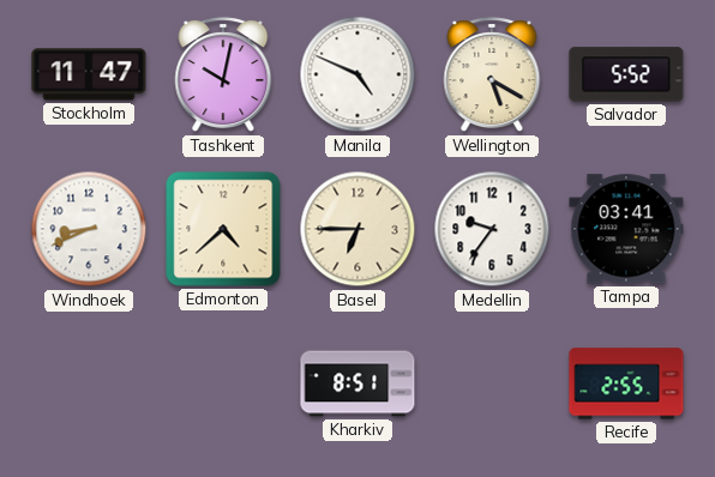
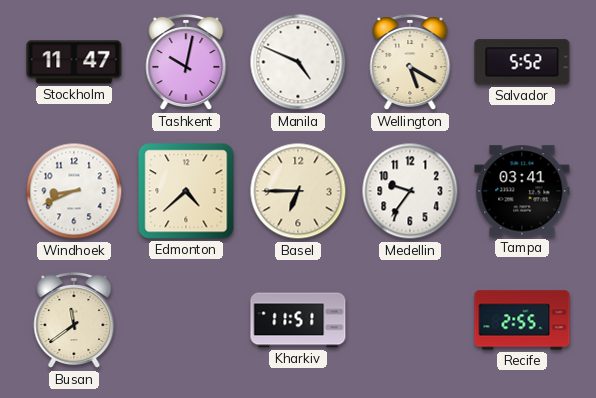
Busan: none -> 11:39
Kharkiv: 8:51 -> 11:51
